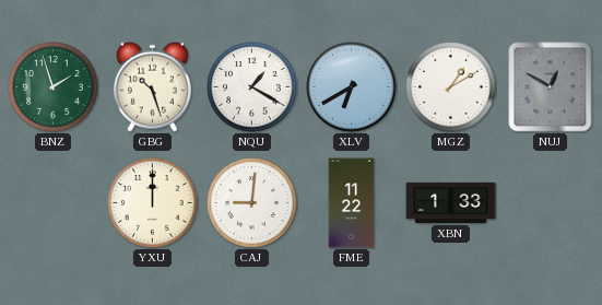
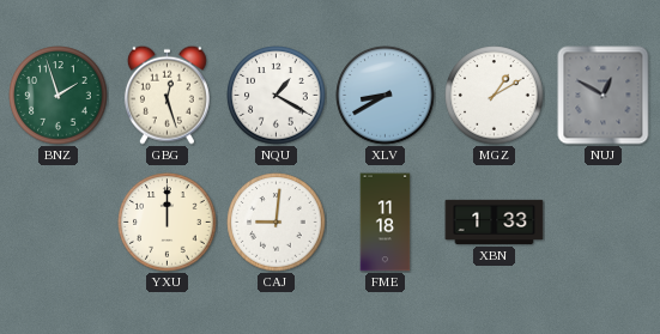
GBG: 10:27 -> 12:27
XLV: 6:40 -> 8:40
FME: 11:22 -> 11:18
